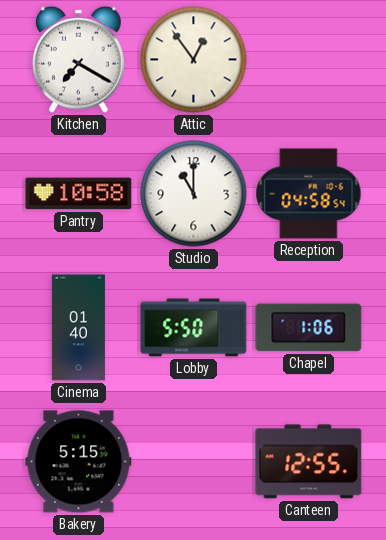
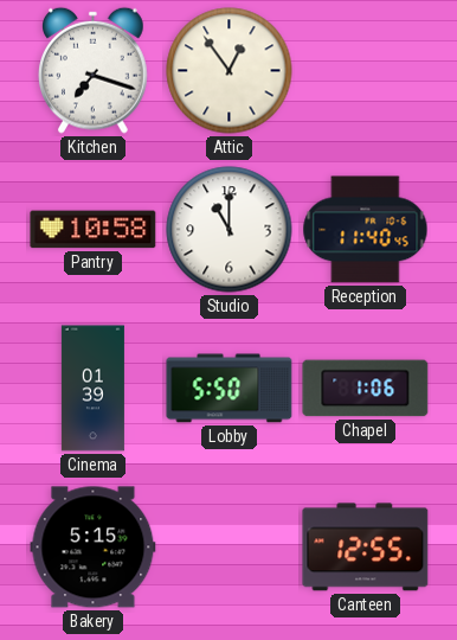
Kitchen: 7:20 -> 7:18
Reception: 04:58 -> 11:40
Cinema: 01:40 -> 01:39
